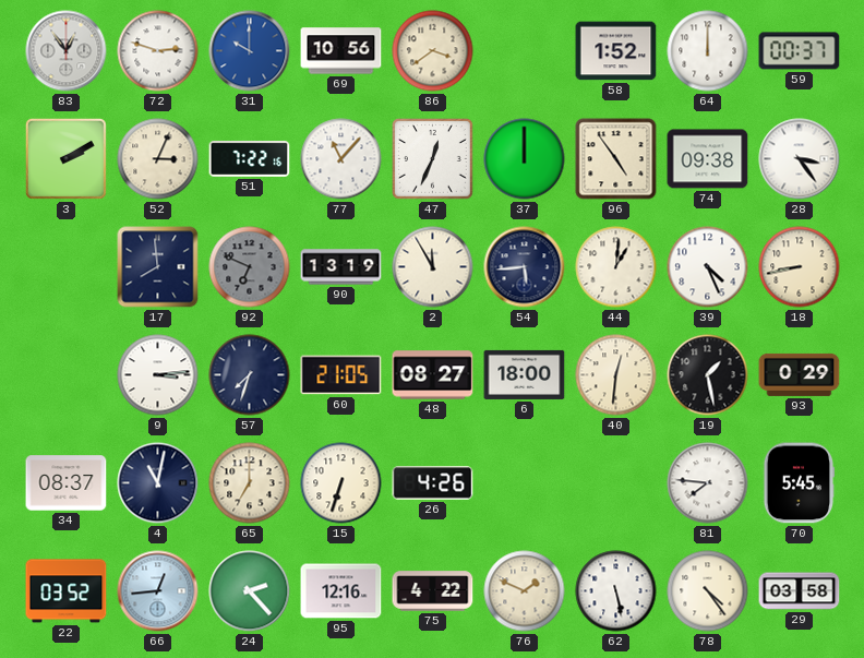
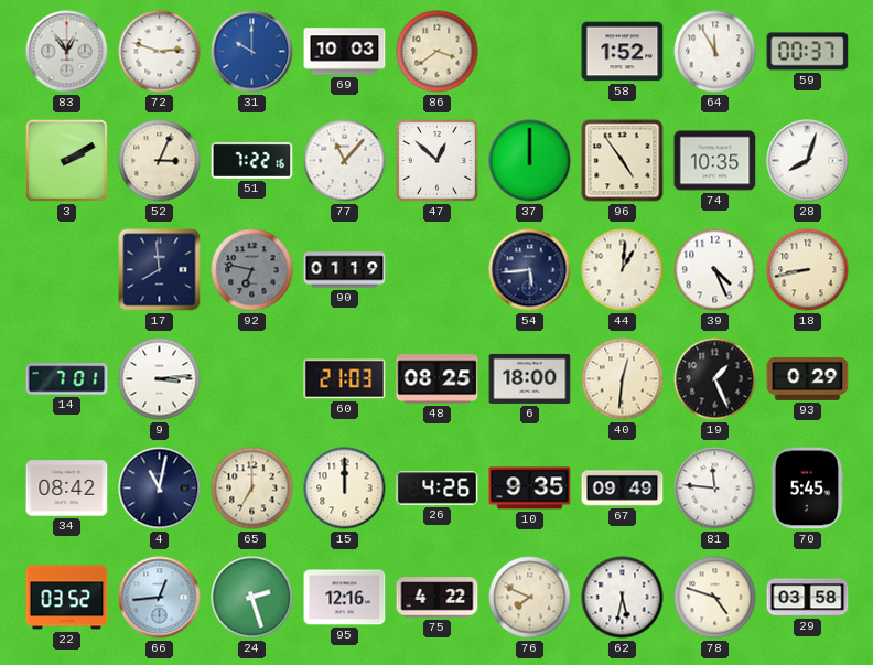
69: 10:56 -> 10:03
64: 12:00 -> 11:55
47: 12:34 -> 12:52
74: 09:38 -> 10:35
28: 3:24 -> 8:03
92: 6:49 -> 6:47
90: 13:19 -> 01:19
2: 11:55 -> none
14: none -> 7:01
57: 7:33 -> none
60: 21:05 -> 21:03
48: 08:27 -> 08:25
19: 1:28 -> 1:26
34: 08:37 -> 08:42
15: 6:33 -> 12:00
10: none -> 9:35
67: none -> 09:49
81: 7:46 -> 11:46
24: 2:23 -> 2:27
76: 1:49 -> 7:49
62: 5:28 -> 5:32
78: 4:24 -> 4:48
